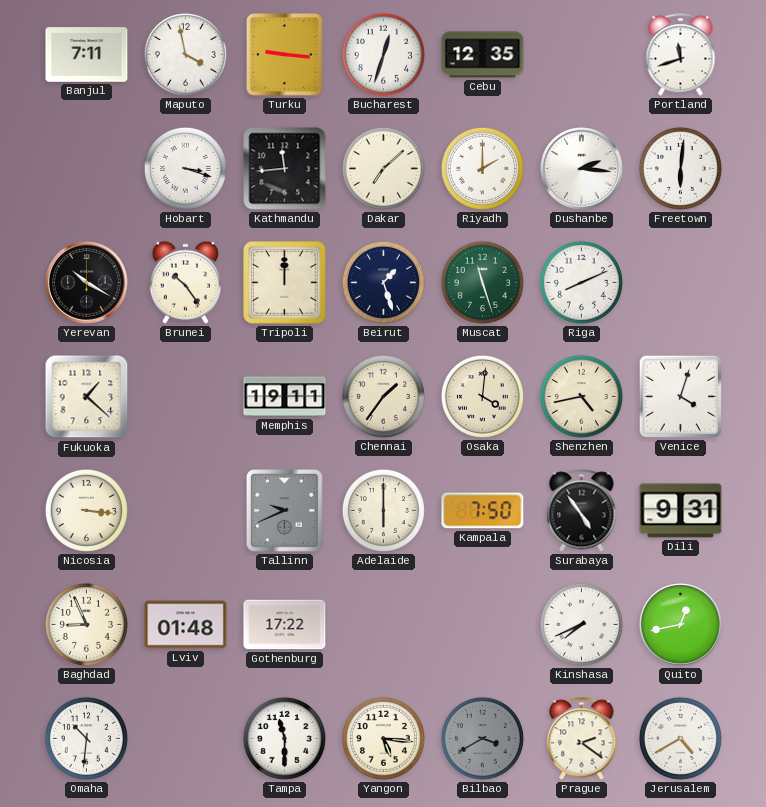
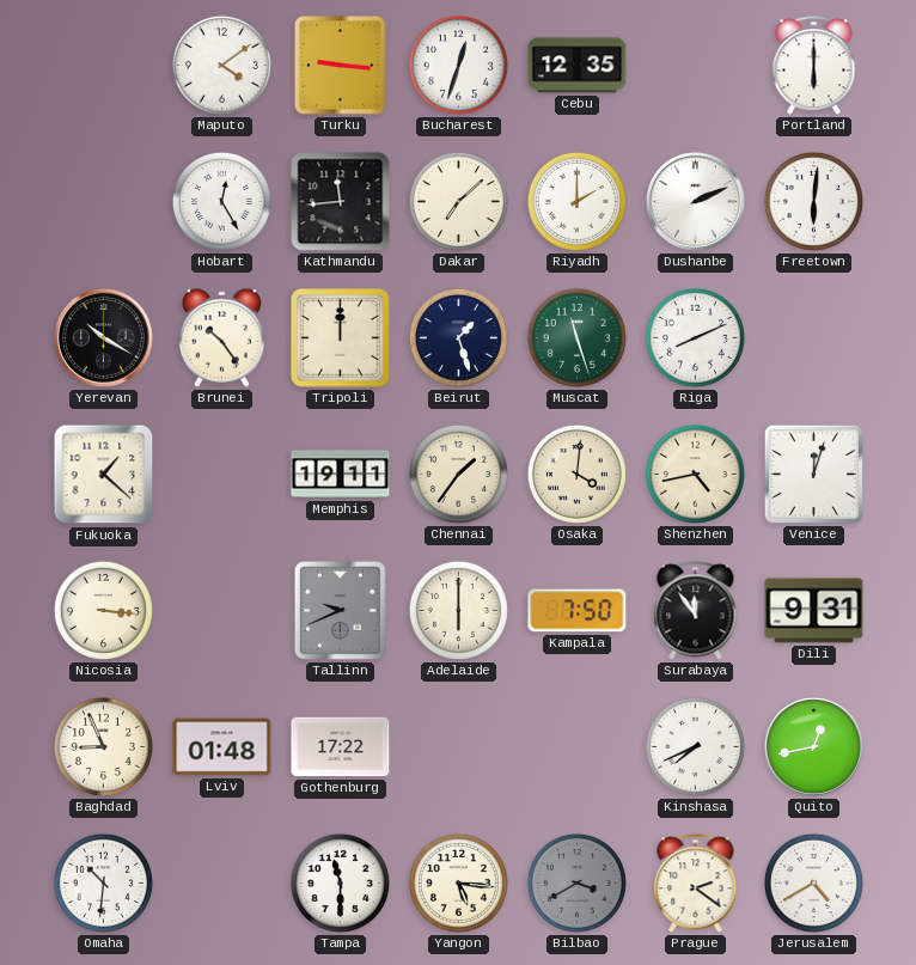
Banjul: 7:11 -> none
Maputo: 3:58 -> 4:09
Portland: 11:42 -> 6:00
Hobart: 3:18 -> 12:25
Dushanbe: 2:16 -> 2:11
Venice: 4:03 -> 12:03
Surabaya: 4:54 -> 11:54
